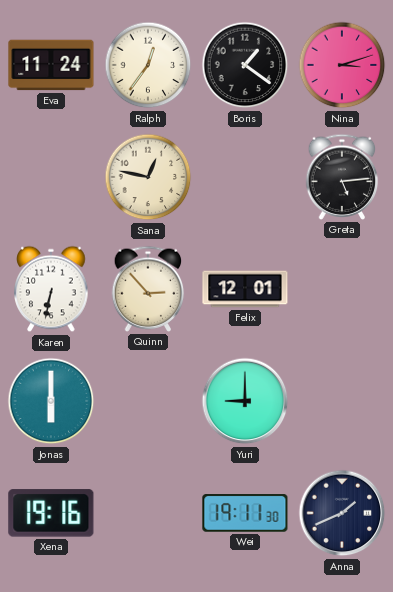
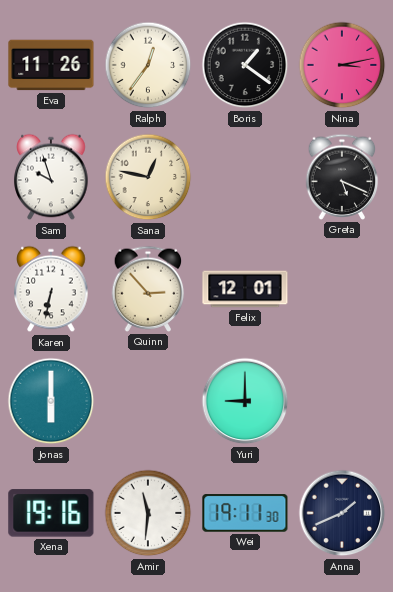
Eva: 11:24 -> 11:26
Nina: 3:12 -> 3:13
Sam: none -> 9:57
Greta: 5:14 -> 5:19
Amir: none -> 11:31
